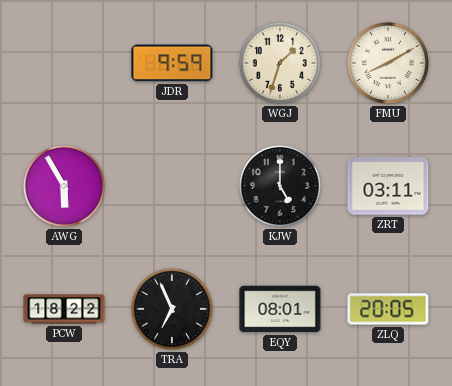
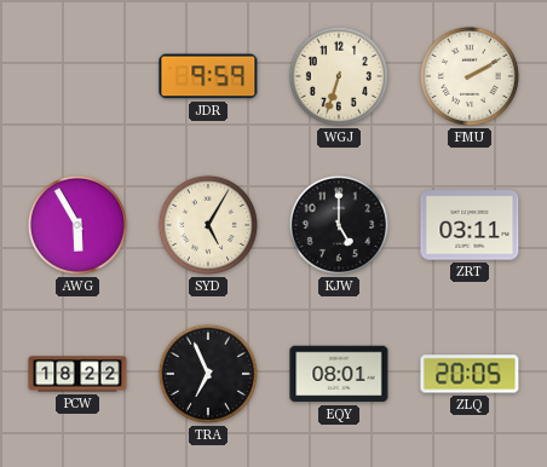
WGJ: 1:33 -> 6:33
FMU: 8:10 -> 2:10
SYD: none -> 5:05
